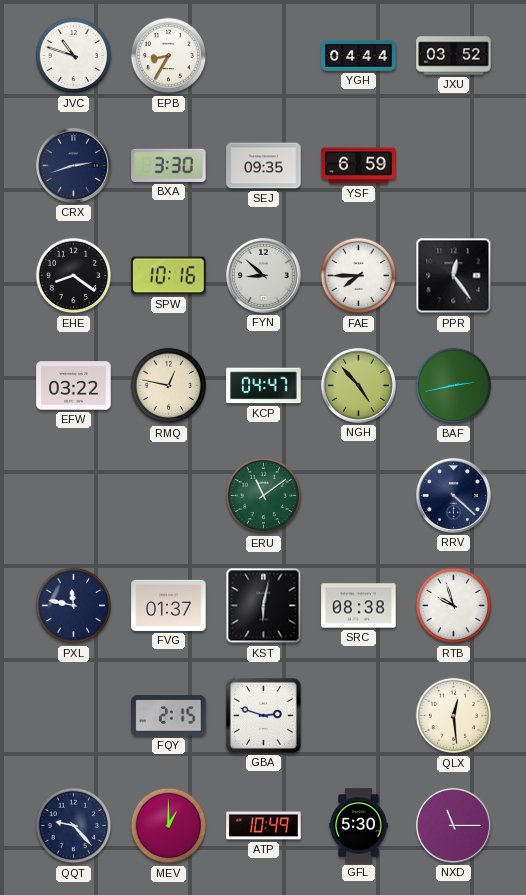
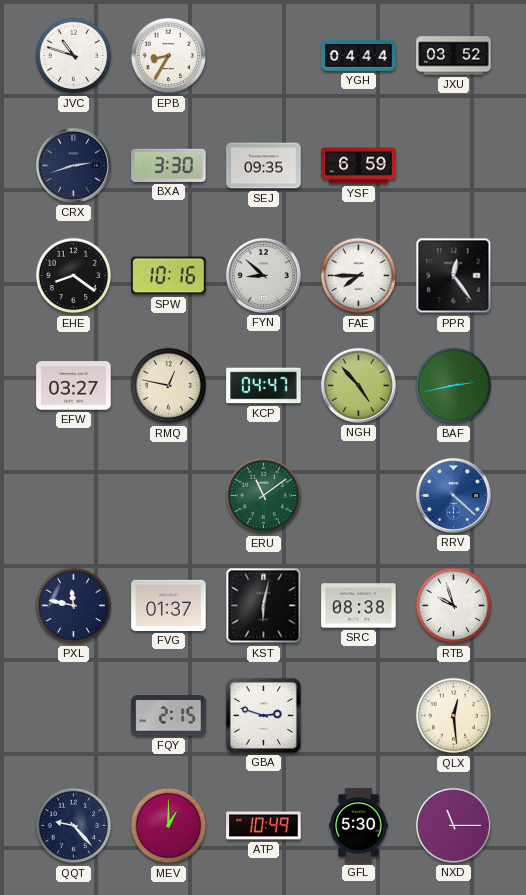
EFW: 03:22 -> 03:27
RRV dial: navy -> blue
